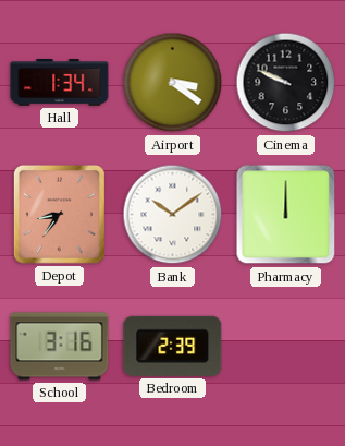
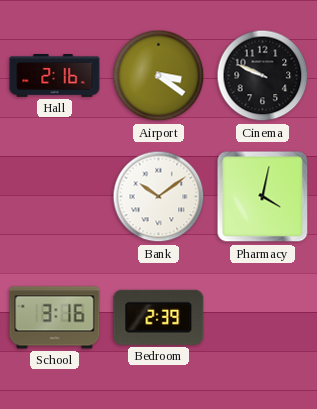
Hall: 1:34 -> 2:16
Depot: 8:36 -> none
Pharmacy: 12:00 -> 4:02
